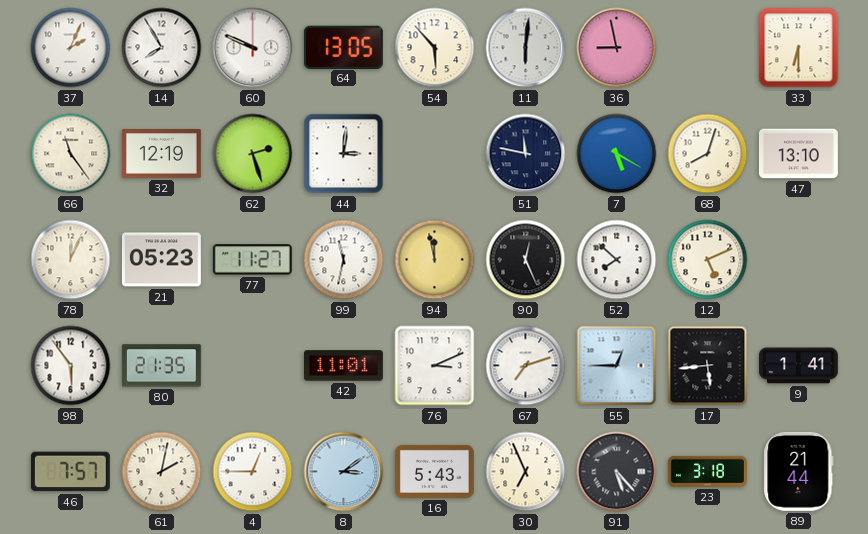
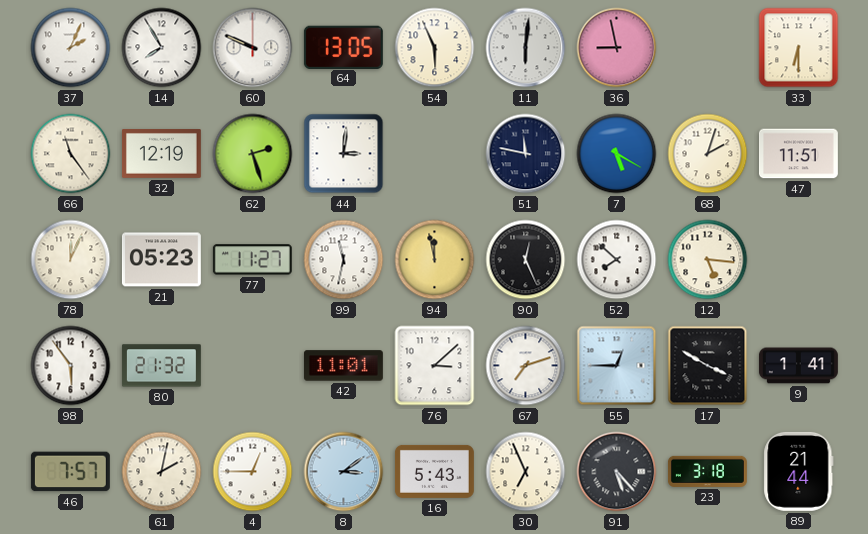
54: 5:53 -> 5:56
68: 8:03 -> 2:03
47: 13:10 -> 11:51
12: 5:11 -> 5:16
80: 21:35 -> 21:32
76: 3:11 -> 3:08
17: 5:44 -> 3:50
